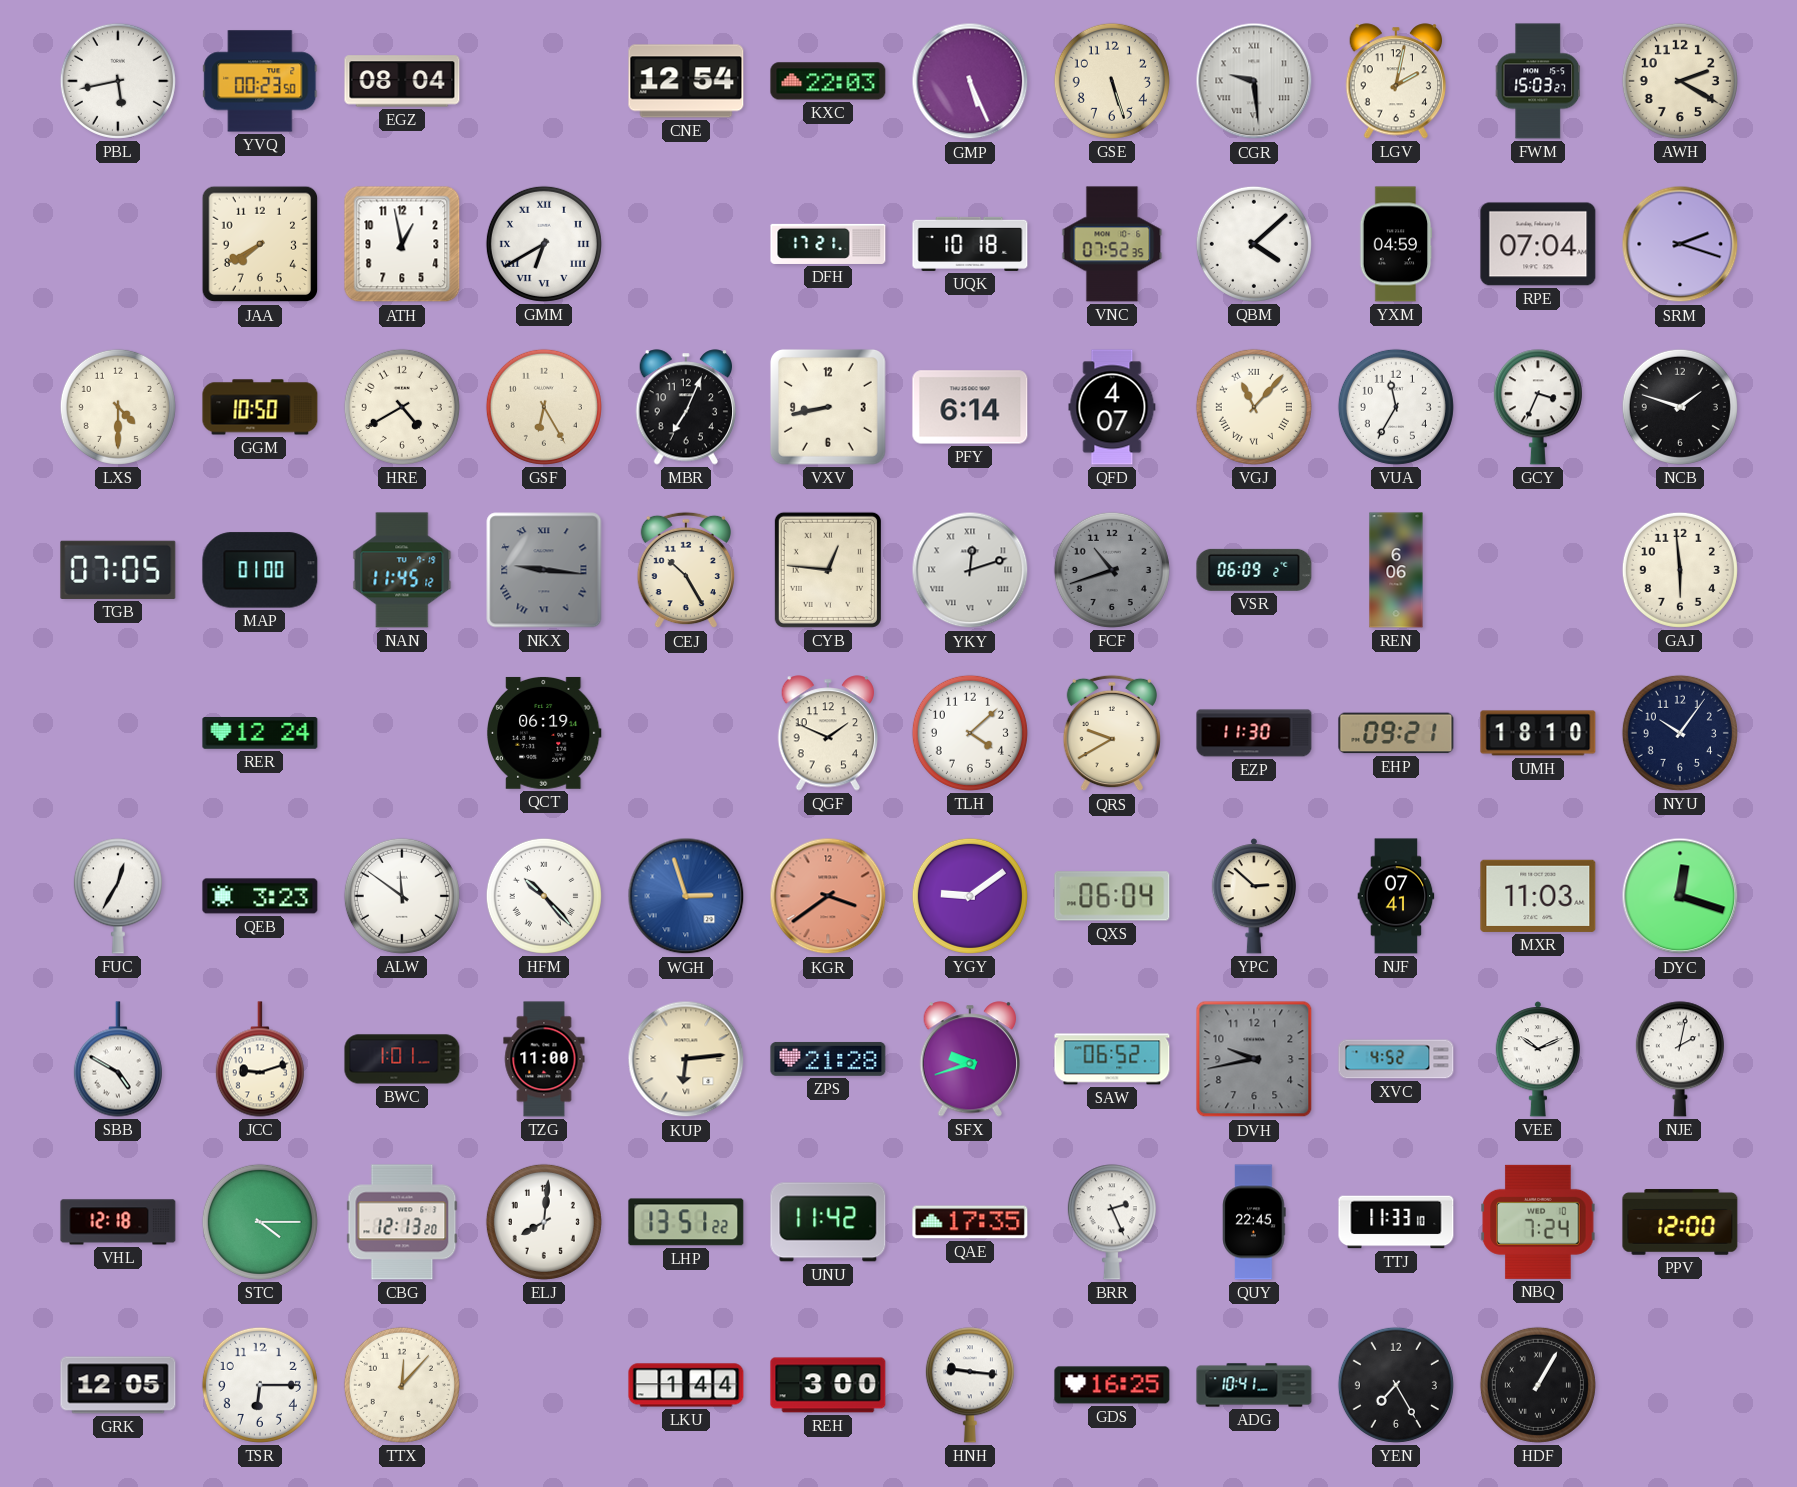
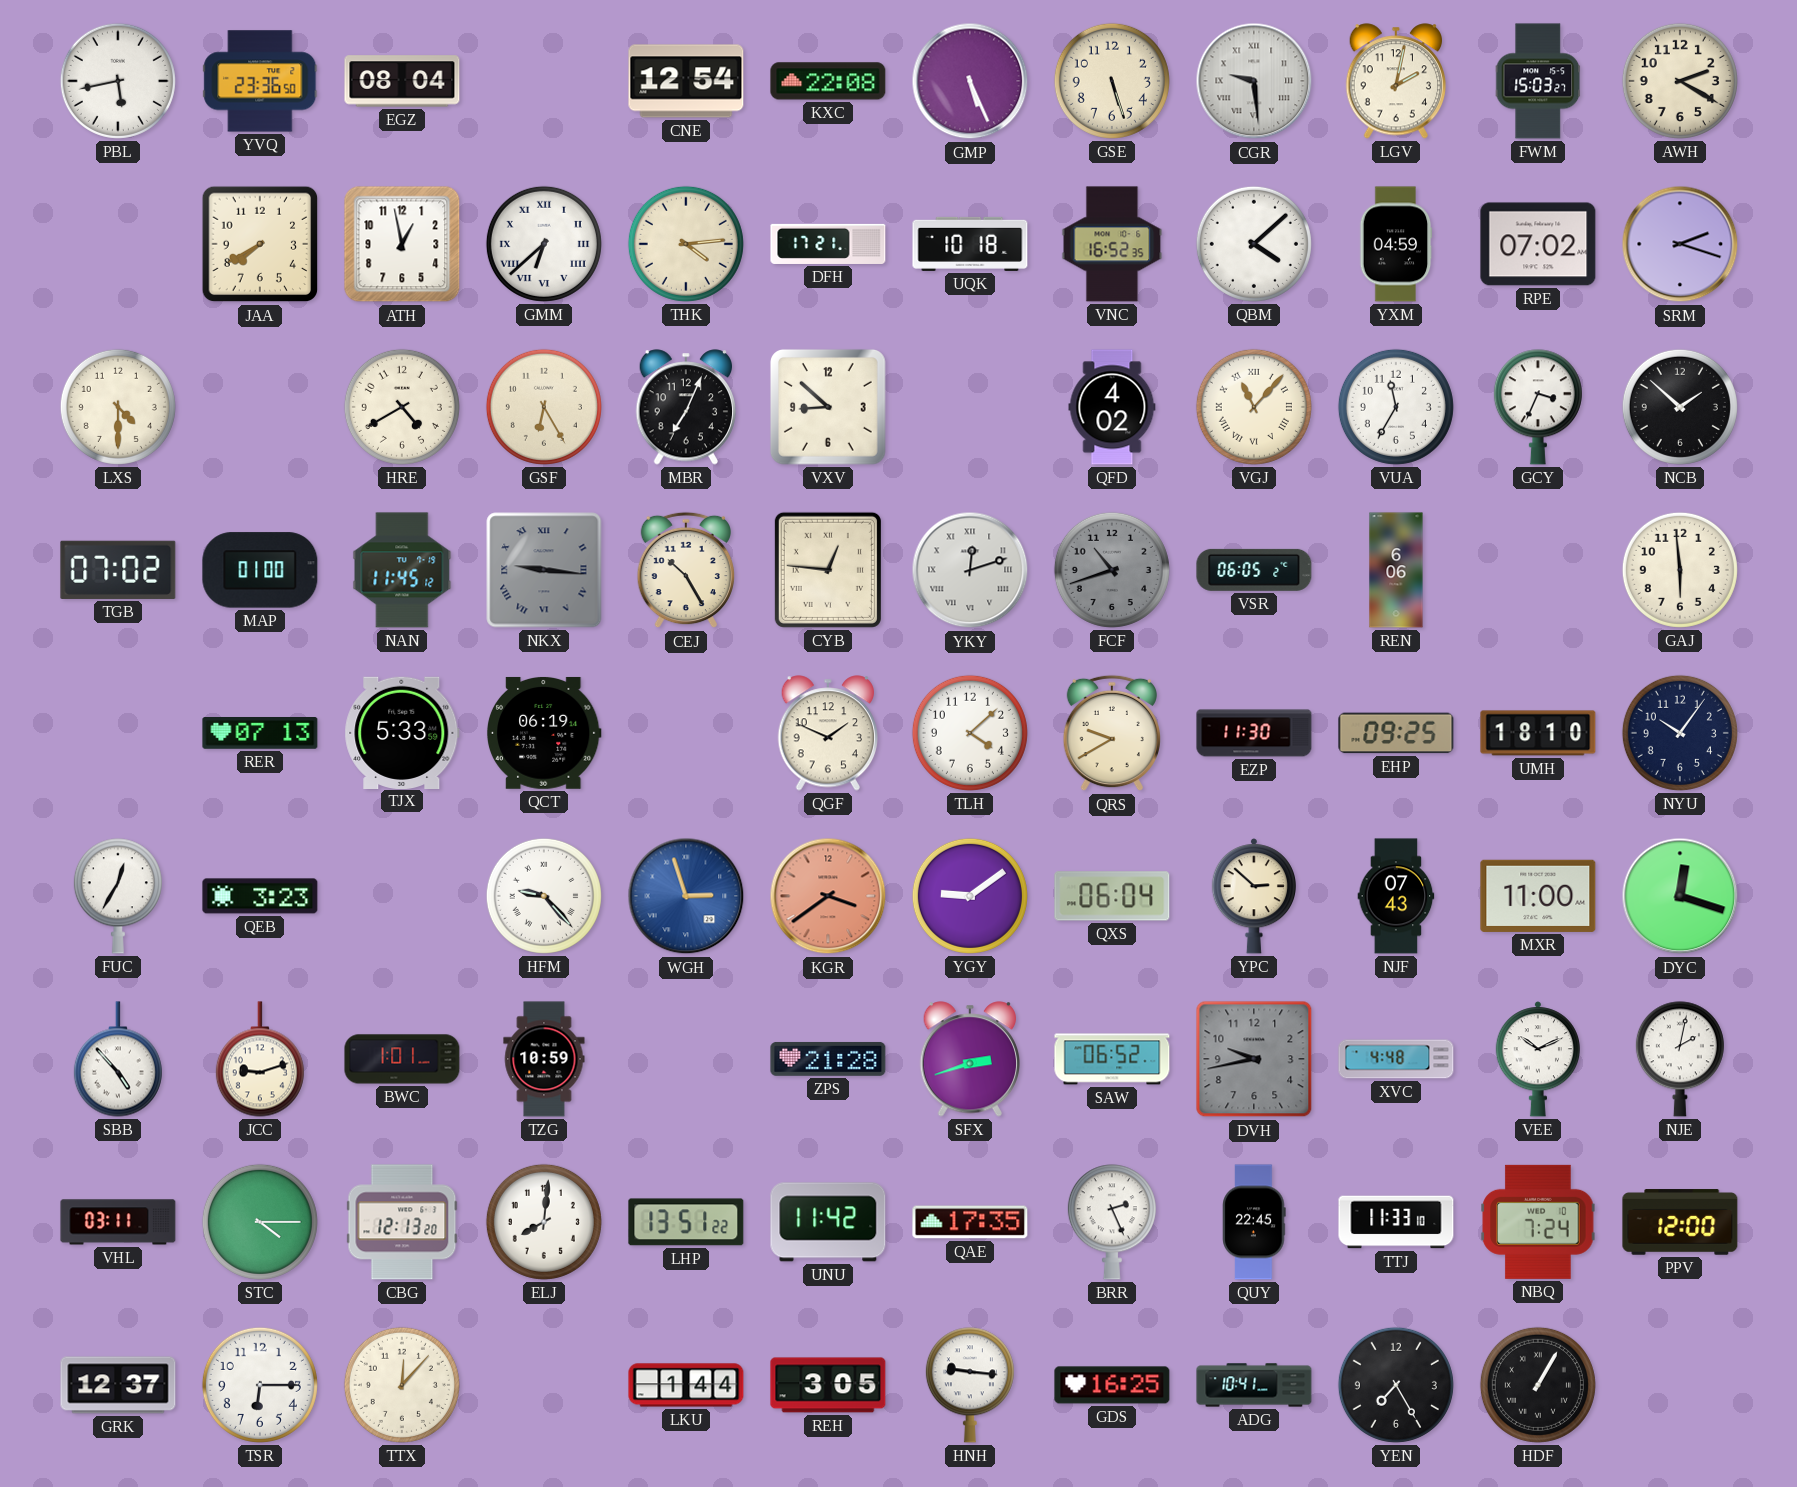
YVQ: 00:23 -> 23:36
KXC: 22:03 -> 22:08
GMM: 6:40 -> 6:38
THK: none -> 4:14
VNC: 07:52 -> 16:52
RPE: 07:04 -> 07:02
GGM: 10:50 -> none
VXV: 8:43 -> 8:52
PFY: 6:14 -> none
QFD: 4:07 -> 4:02
NCB: 1:48 -> 1:52
TGB: 07:05 -> 07:02
VSR: 06:09 -> 06:05
RER: 12:24 -> 07:13
TJX: none -> 5:33
EHP: 09:21 -> 09:25
ALW: 11:51 -> none
HFM: 10:23 -> 9:23
NJF: 07:41 -> 07:43
MXR: 11:03 -> 11:00
SBB: 4:50 -> 4:53
TZG: 11:00 -> 10:59
KUP: 6:14 -> none
SFX: 9:42 -> 2:42
XVC: 4:52 -> 4:48
VHL: 12:18 -> 03:11
GRK: 12:05 -> 12:37
REH: 3:00 -> 3:05
